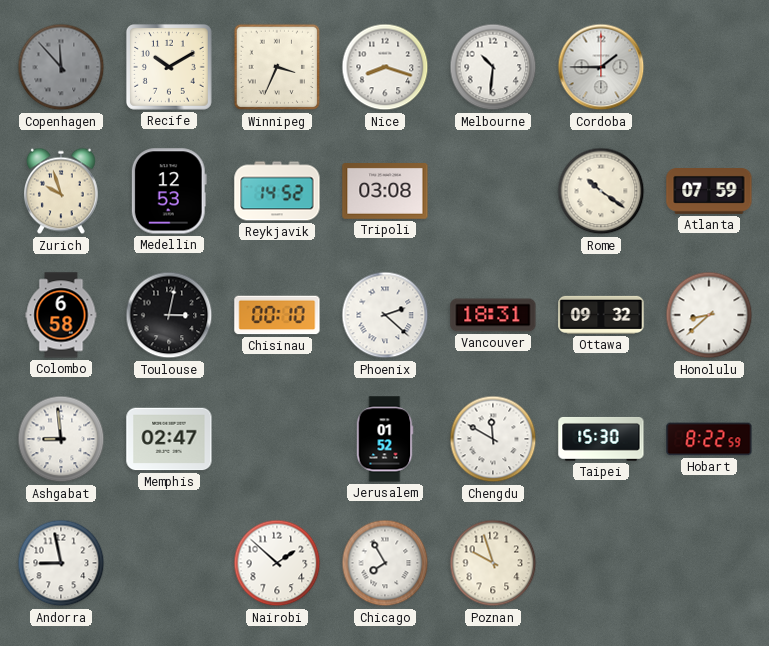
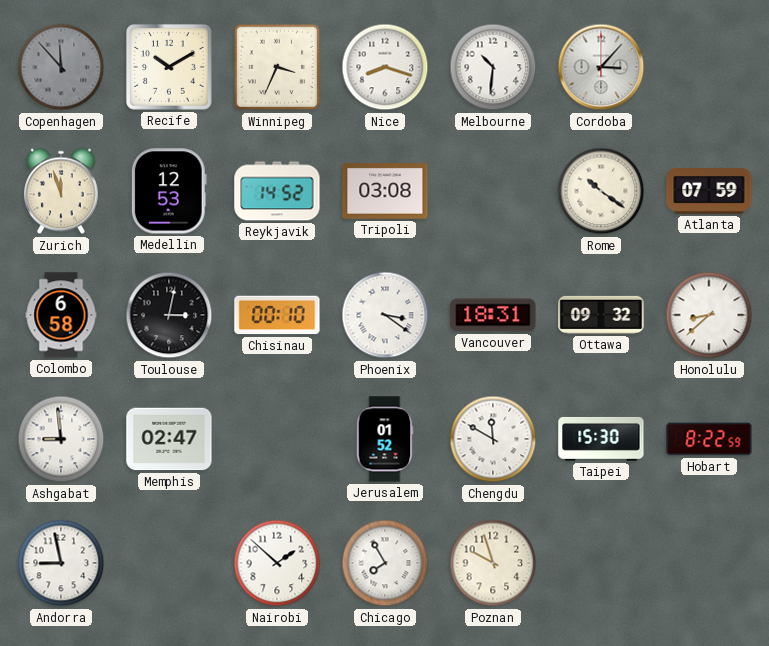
Cordoba: 1:45 -> 3:07
Zurich: 9:57 -> 11:57
Phoenix: 2:22 -> 3:21
